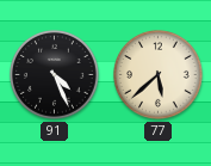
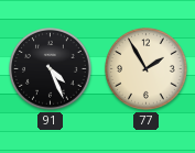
77: 5:38 -> 1:55
